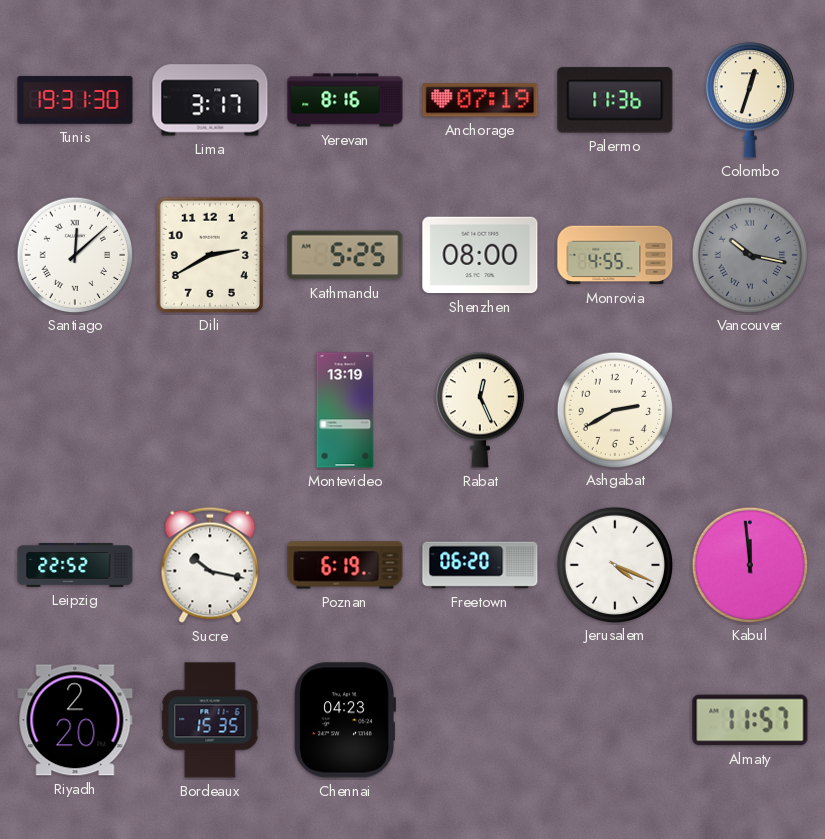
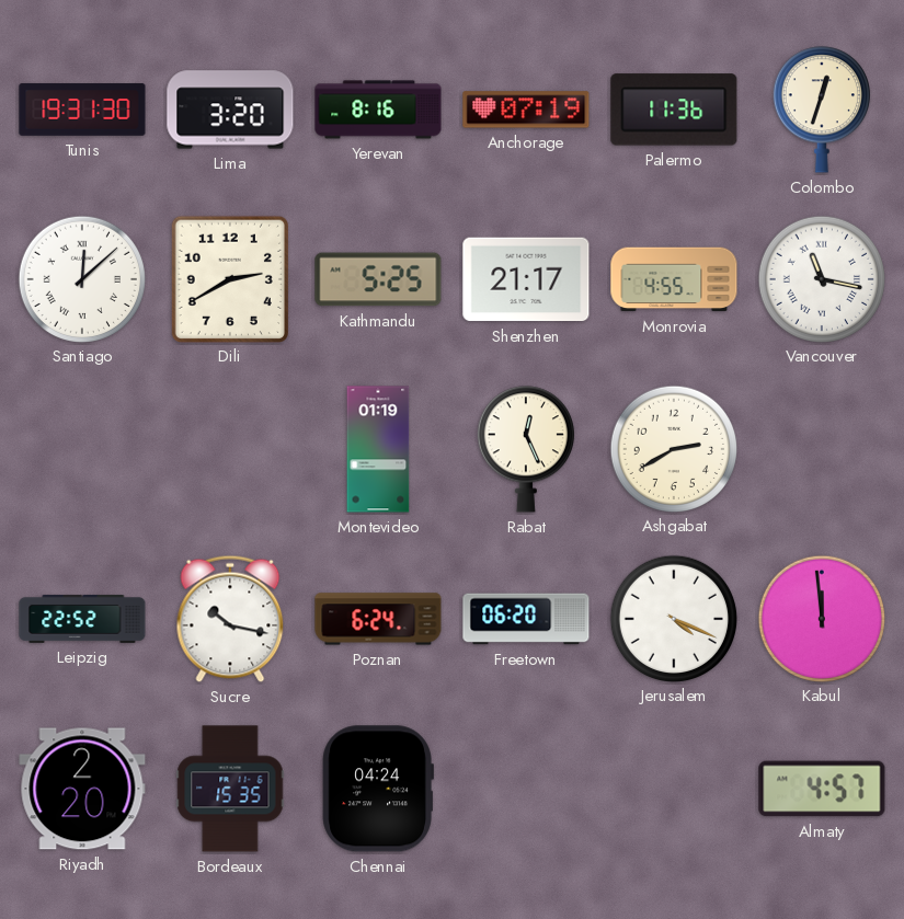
Lima: 3:17 -> 3:20
Shenzhen: 08:00 -> 21:17
Vancouver: 10:17 -> 11:17
Vancouver dial: grey -> white
Montevideo: 13:19 -> 01:19
Poznan: 6:19 -> 6:24
Chennai: 04:23 -> 04:24
Almaty: 11:57 -> 4:57
